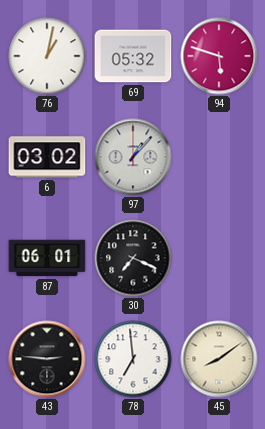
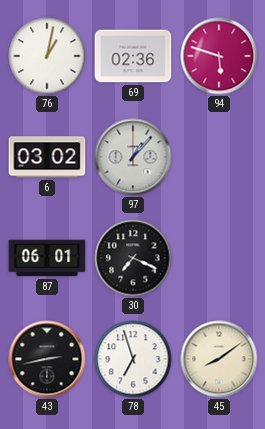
69: 05:32 -> 02:36
43: 2:46 -> 2:43
78: 6:59 -> 6:57
